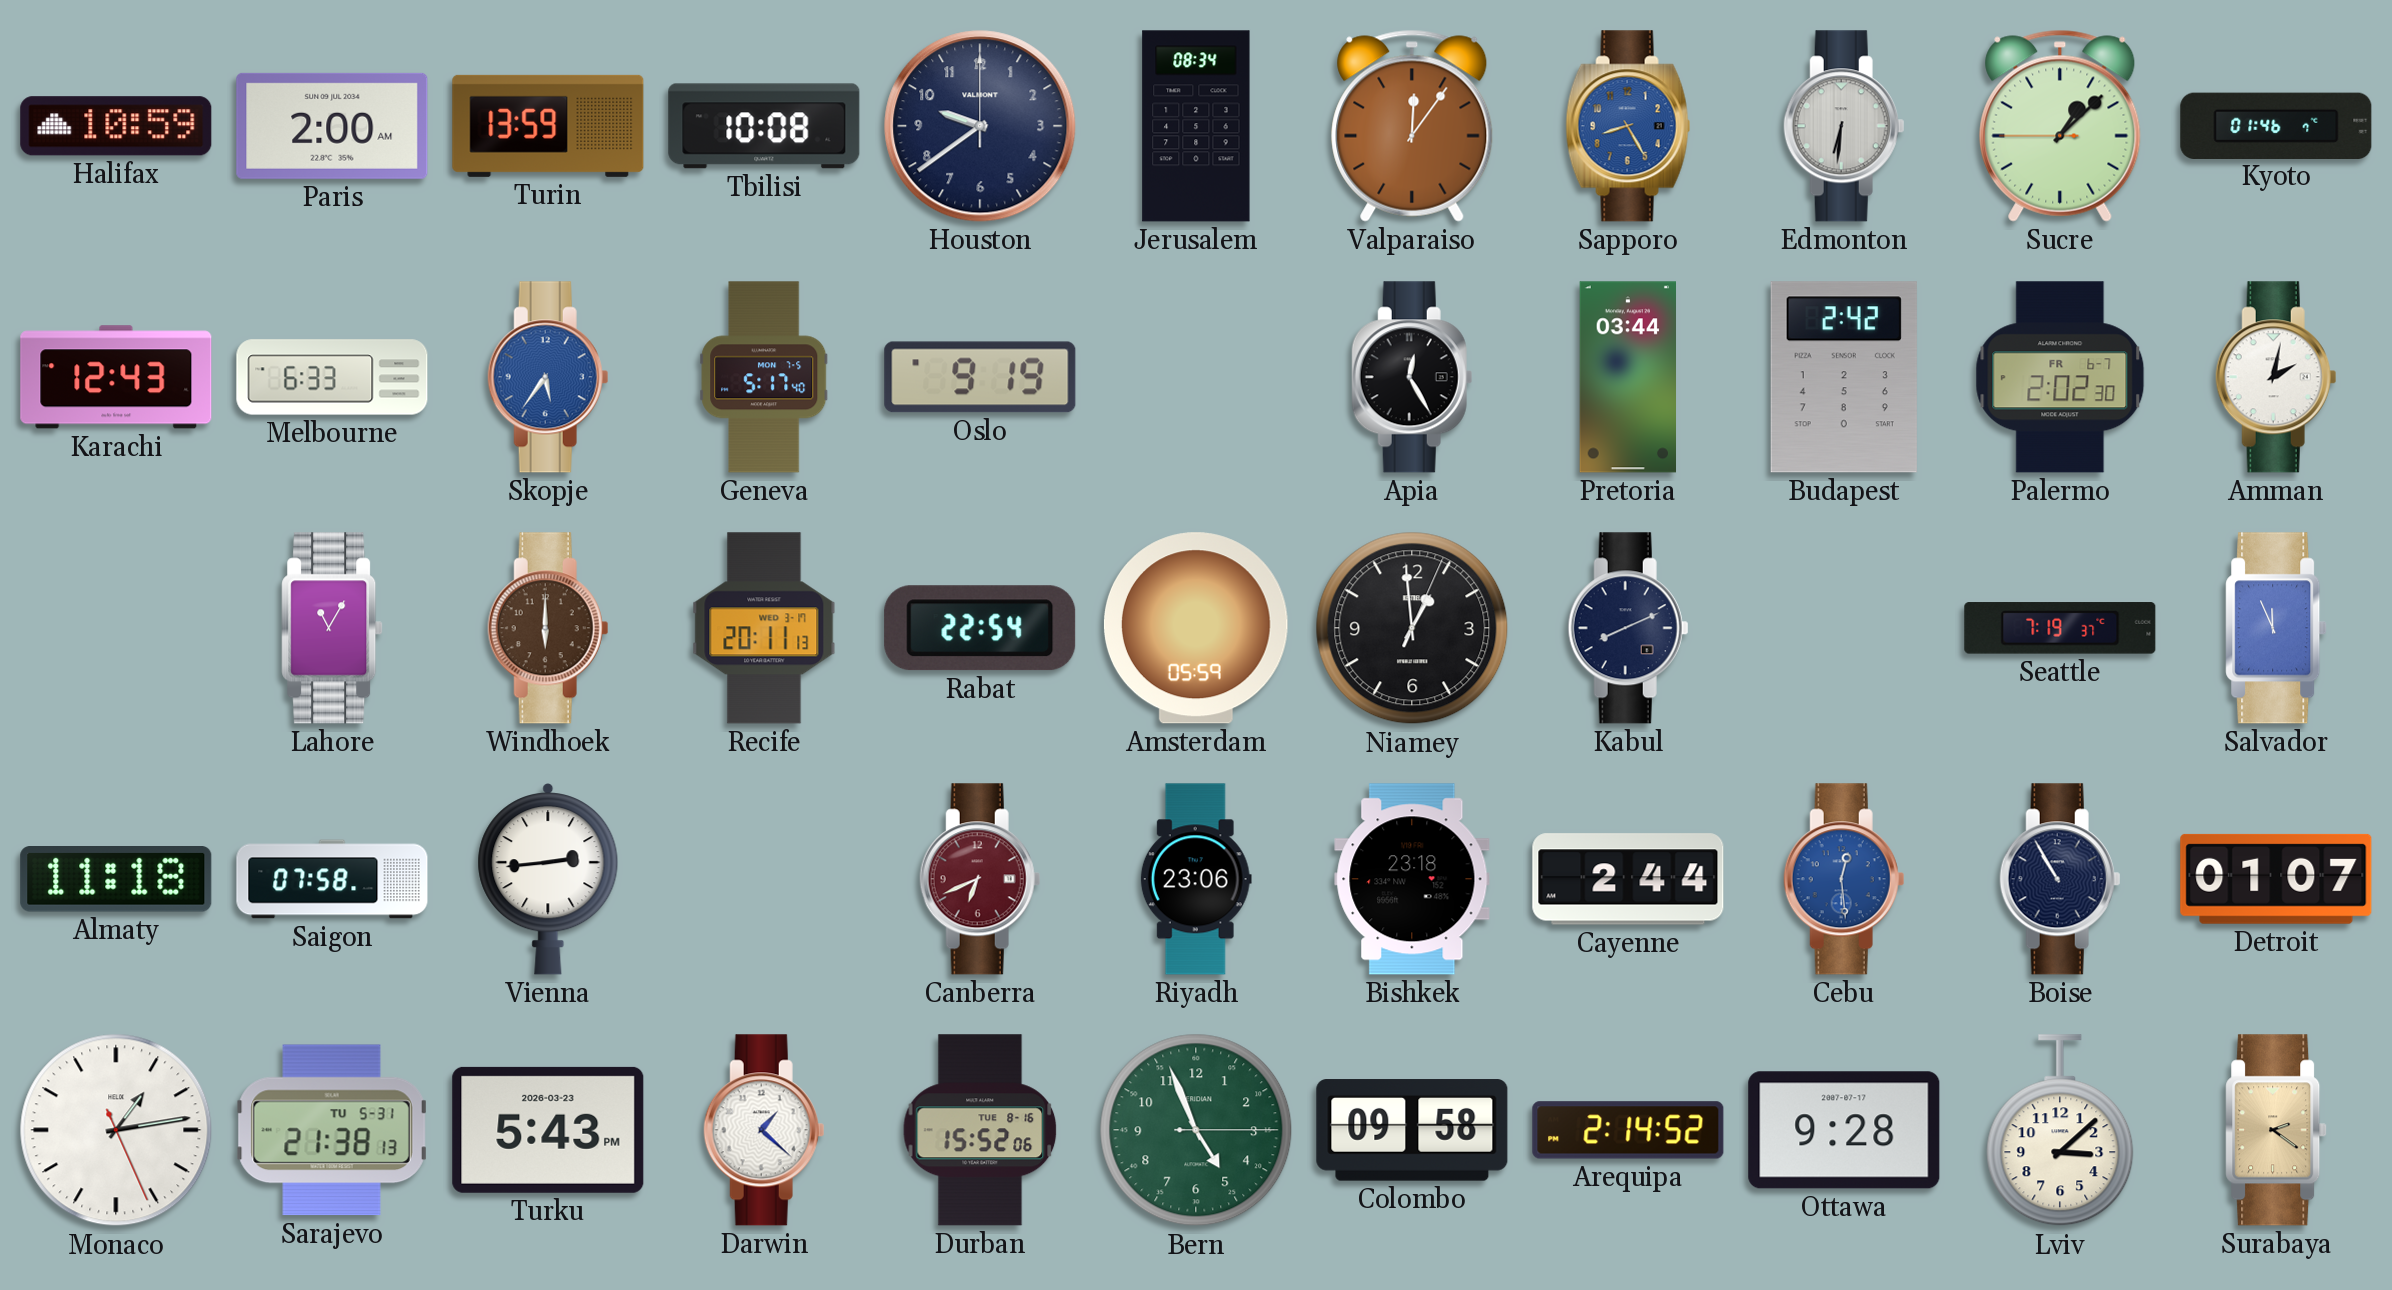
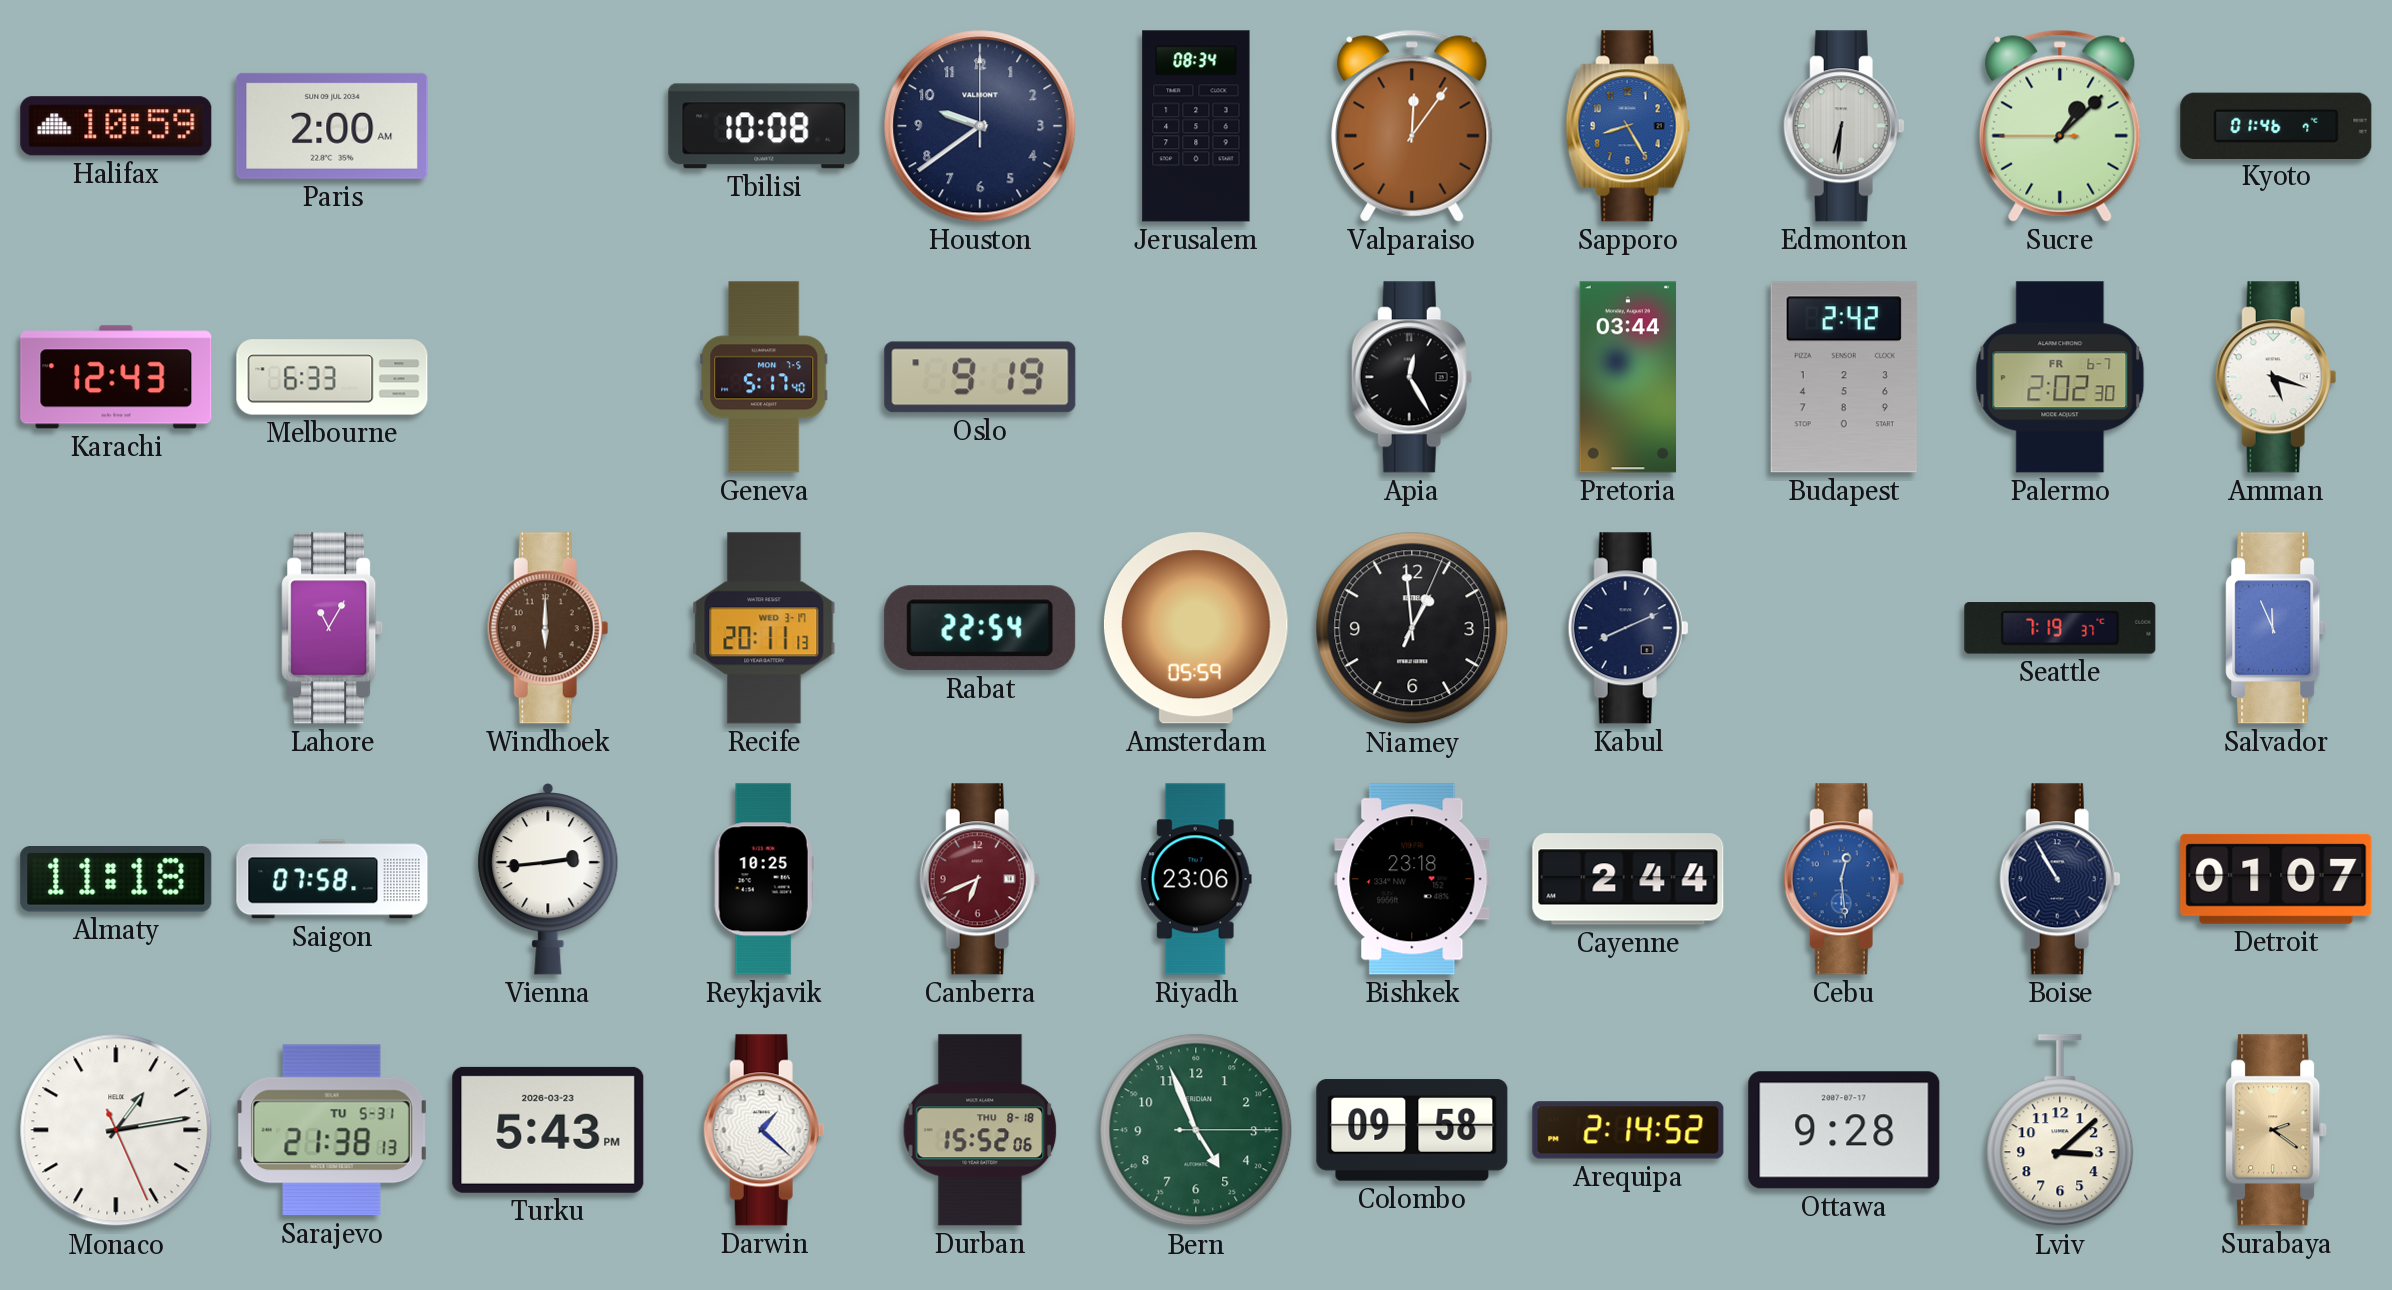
Turin: 13:59 -> none
Skopje: 5:36 -> none
Amman: 2:02 -> 5:18
Reykjavik: none -> 10:25
Durban date: TUE 8-16 -> THU 8-18
